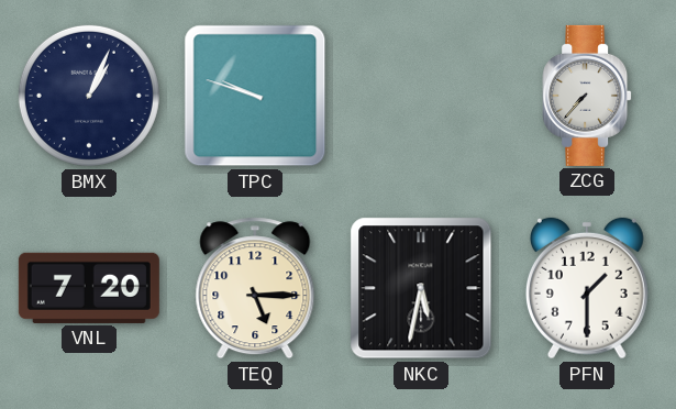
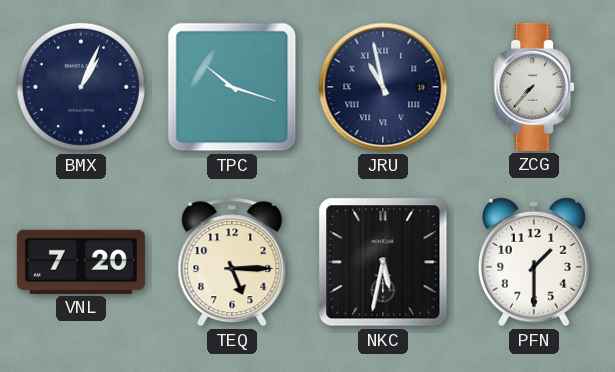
TPC: 9:48 -> 10:18
JRU: none -> 10:58
